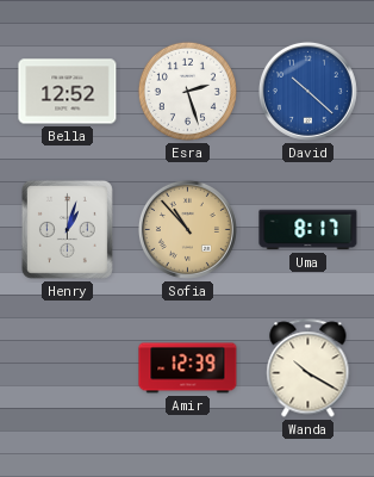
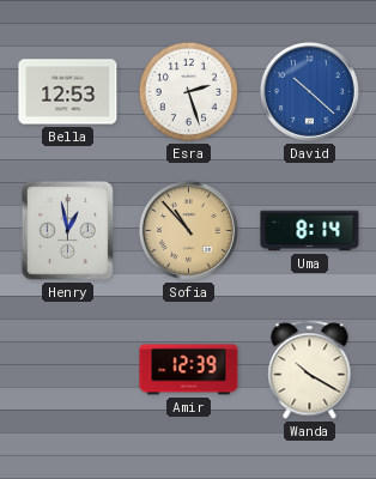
Bella: 12:52 -> 12:53
Henry: 1:03 -> 12:58
Uma: 8:17 -> 8:14
